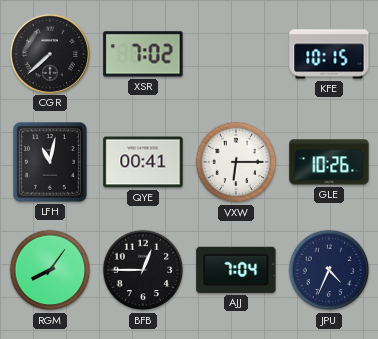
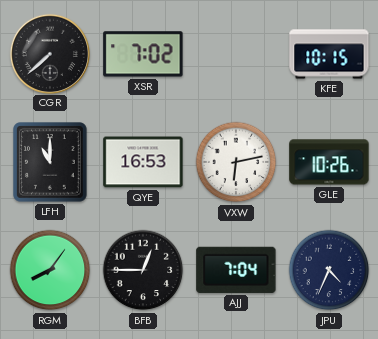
LFH: 11:02 -> 11:00
QYE: 00:41 -> 16:53
VXW: 6:15 -> 6:13
